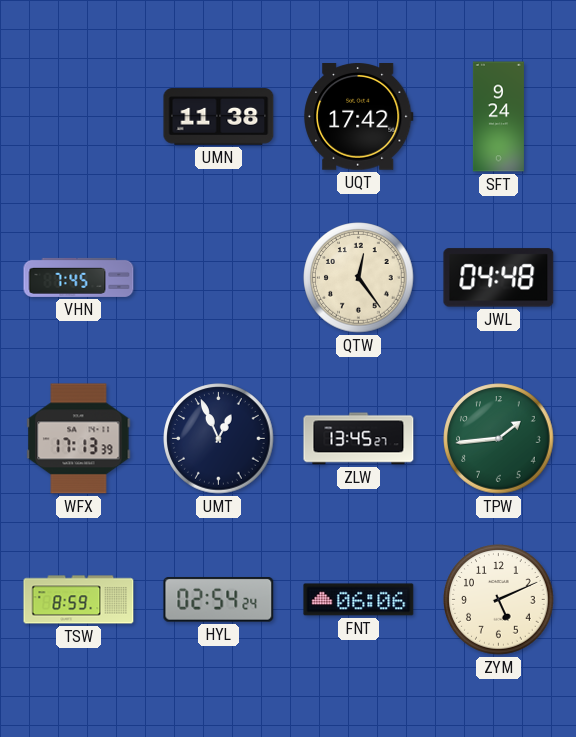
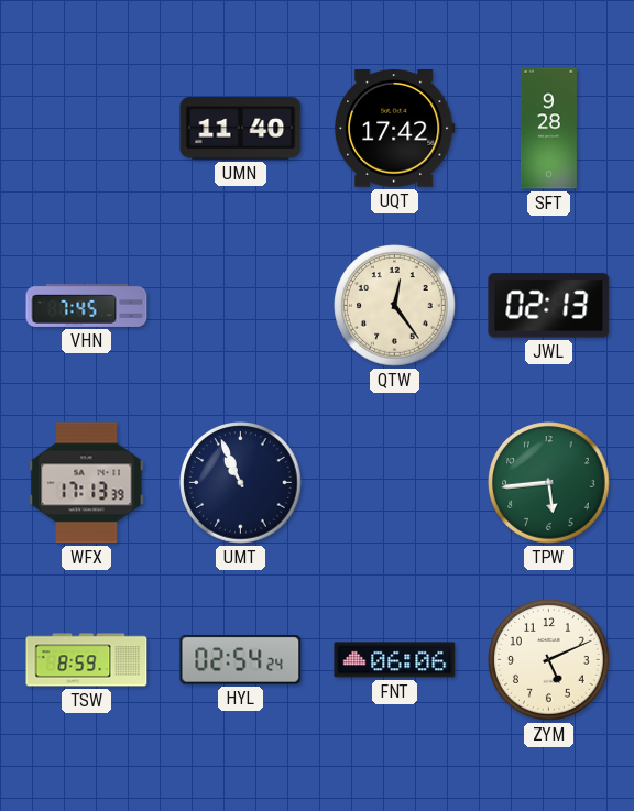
UMN: 11:38 -> 11:40
SFT: 9:24 -> 9:28
JWL: 04:48 -> 02:13
UMT: 12:56 -> 10:56
ZLW: 13:45 -> none
TPW: 1:44 -> 5:44
